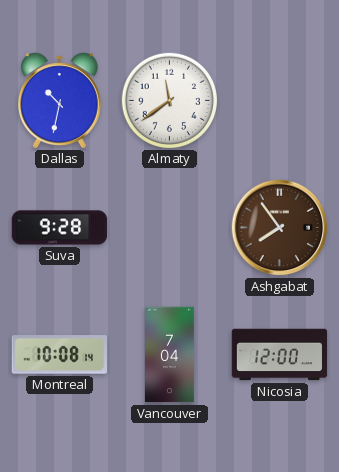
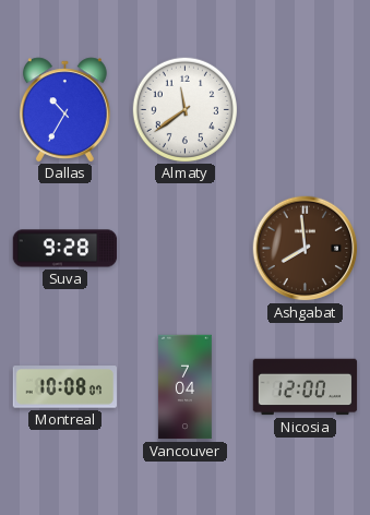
Dallas: 10:32 -> 10:35
Ashgabat: 7:54 -> 7:59
Montreal: 10:08:14 -> 10:08:07
